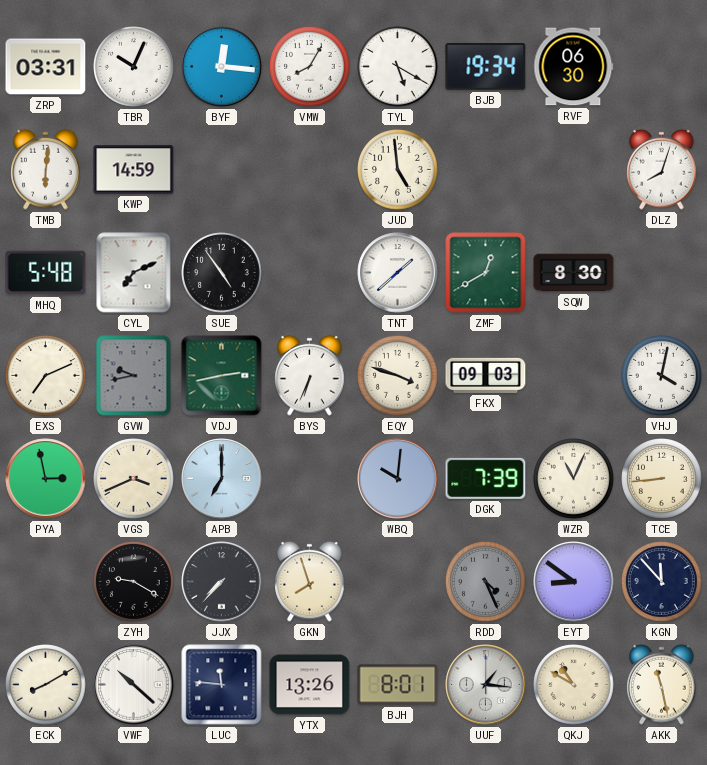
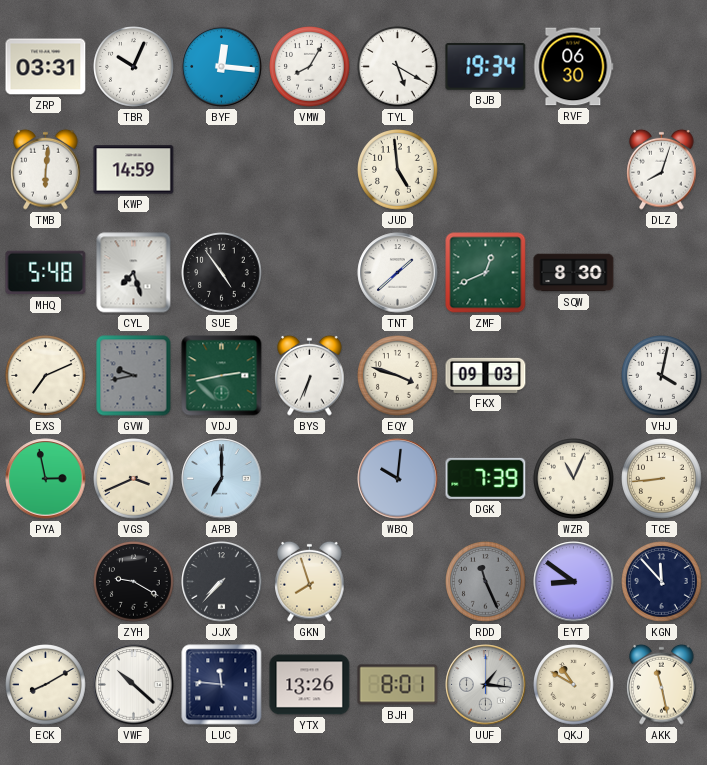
CYL: 7:11 -> 7:27
ZMF: 12:40 -> 12:41
RDD: 4:26 -> 11:26
